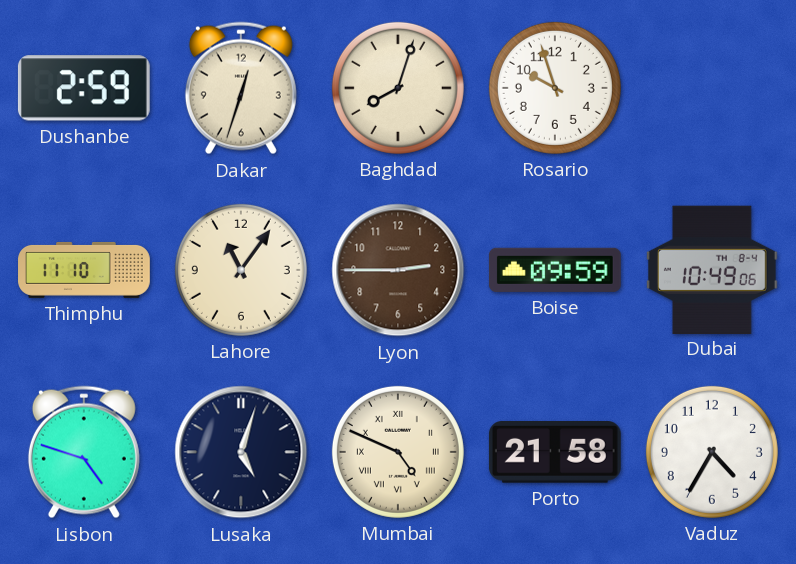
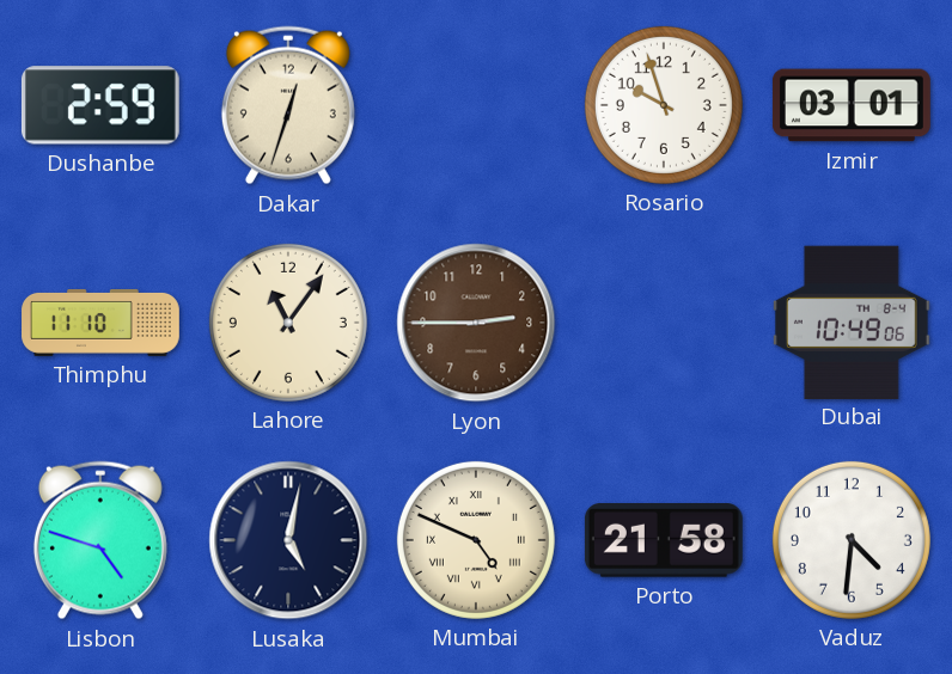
Baghdad: 8:03 -> none
Izmir: none -> 03:01
Boise: 09:59 -> none
Lusaka: 5:03 -> 5:02
Vaduz: 4:35 -> 4:31
